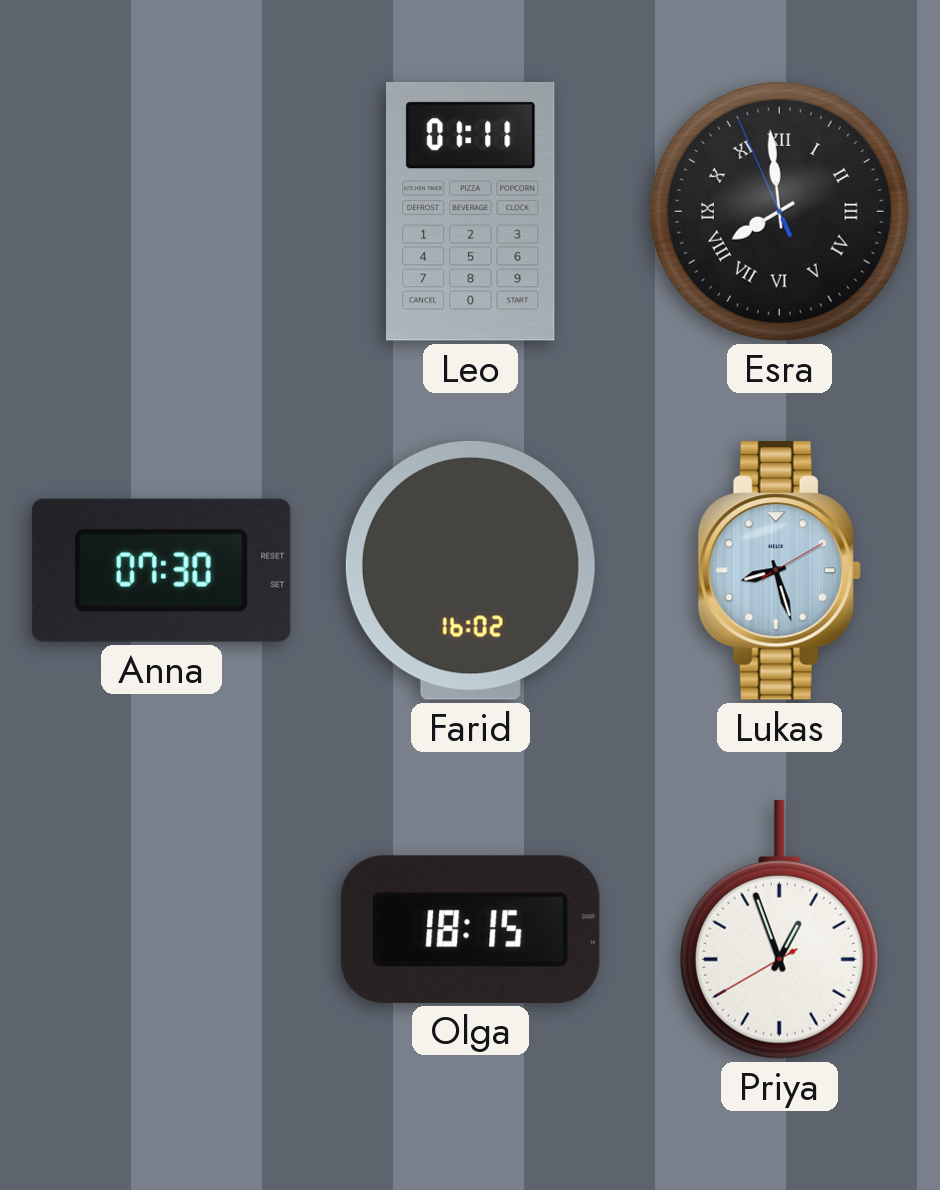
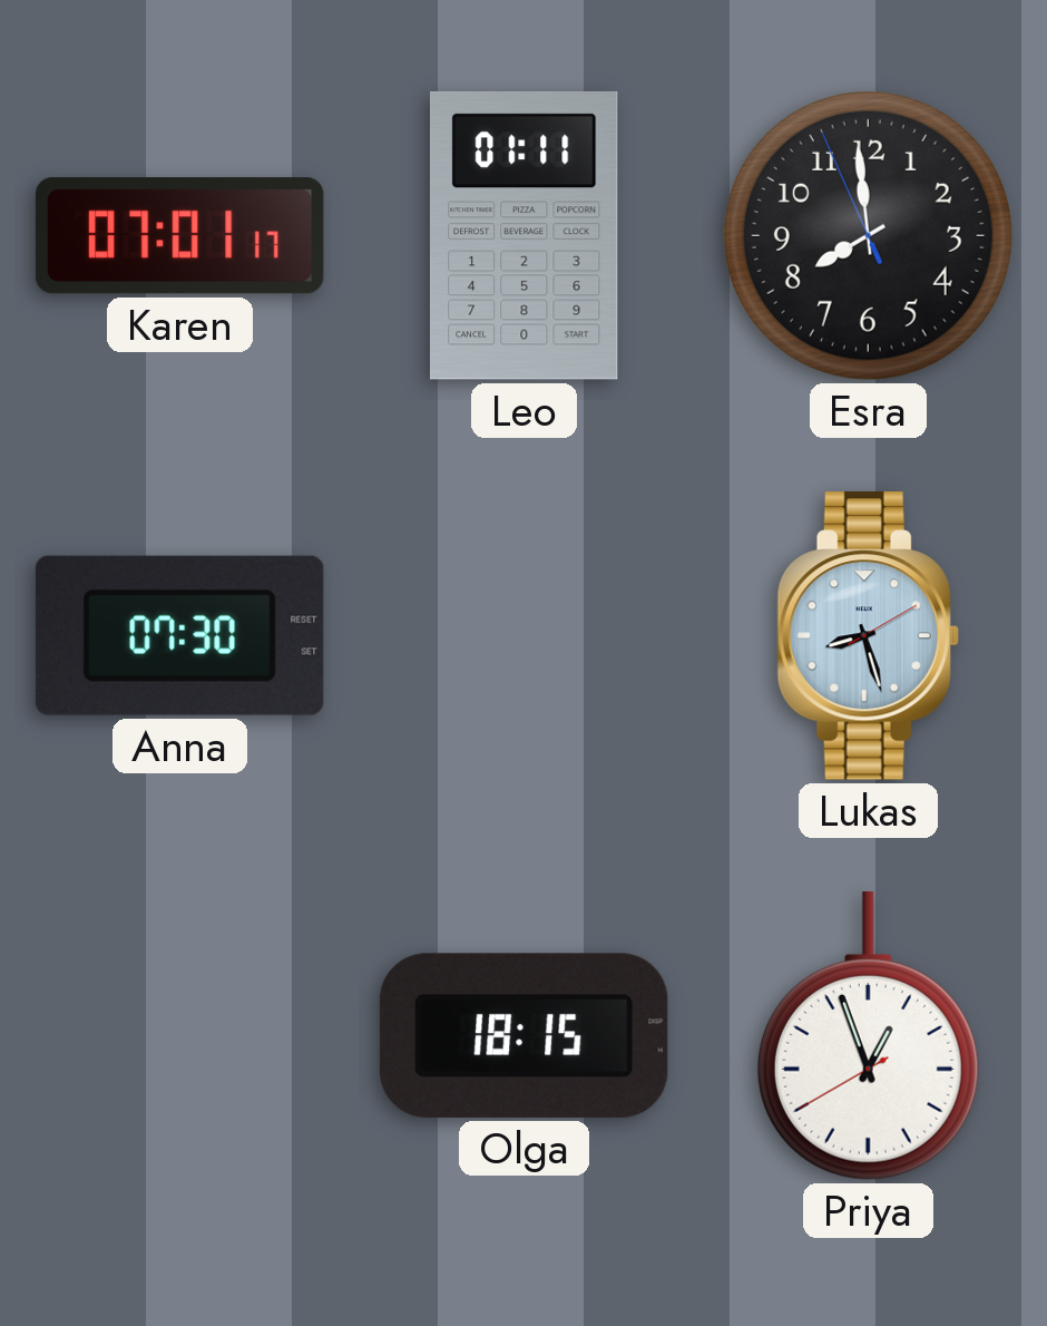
Karen: none -> 07:01
Esra numerals: Roman -> Arabic
Farid: 16:02 -> none
